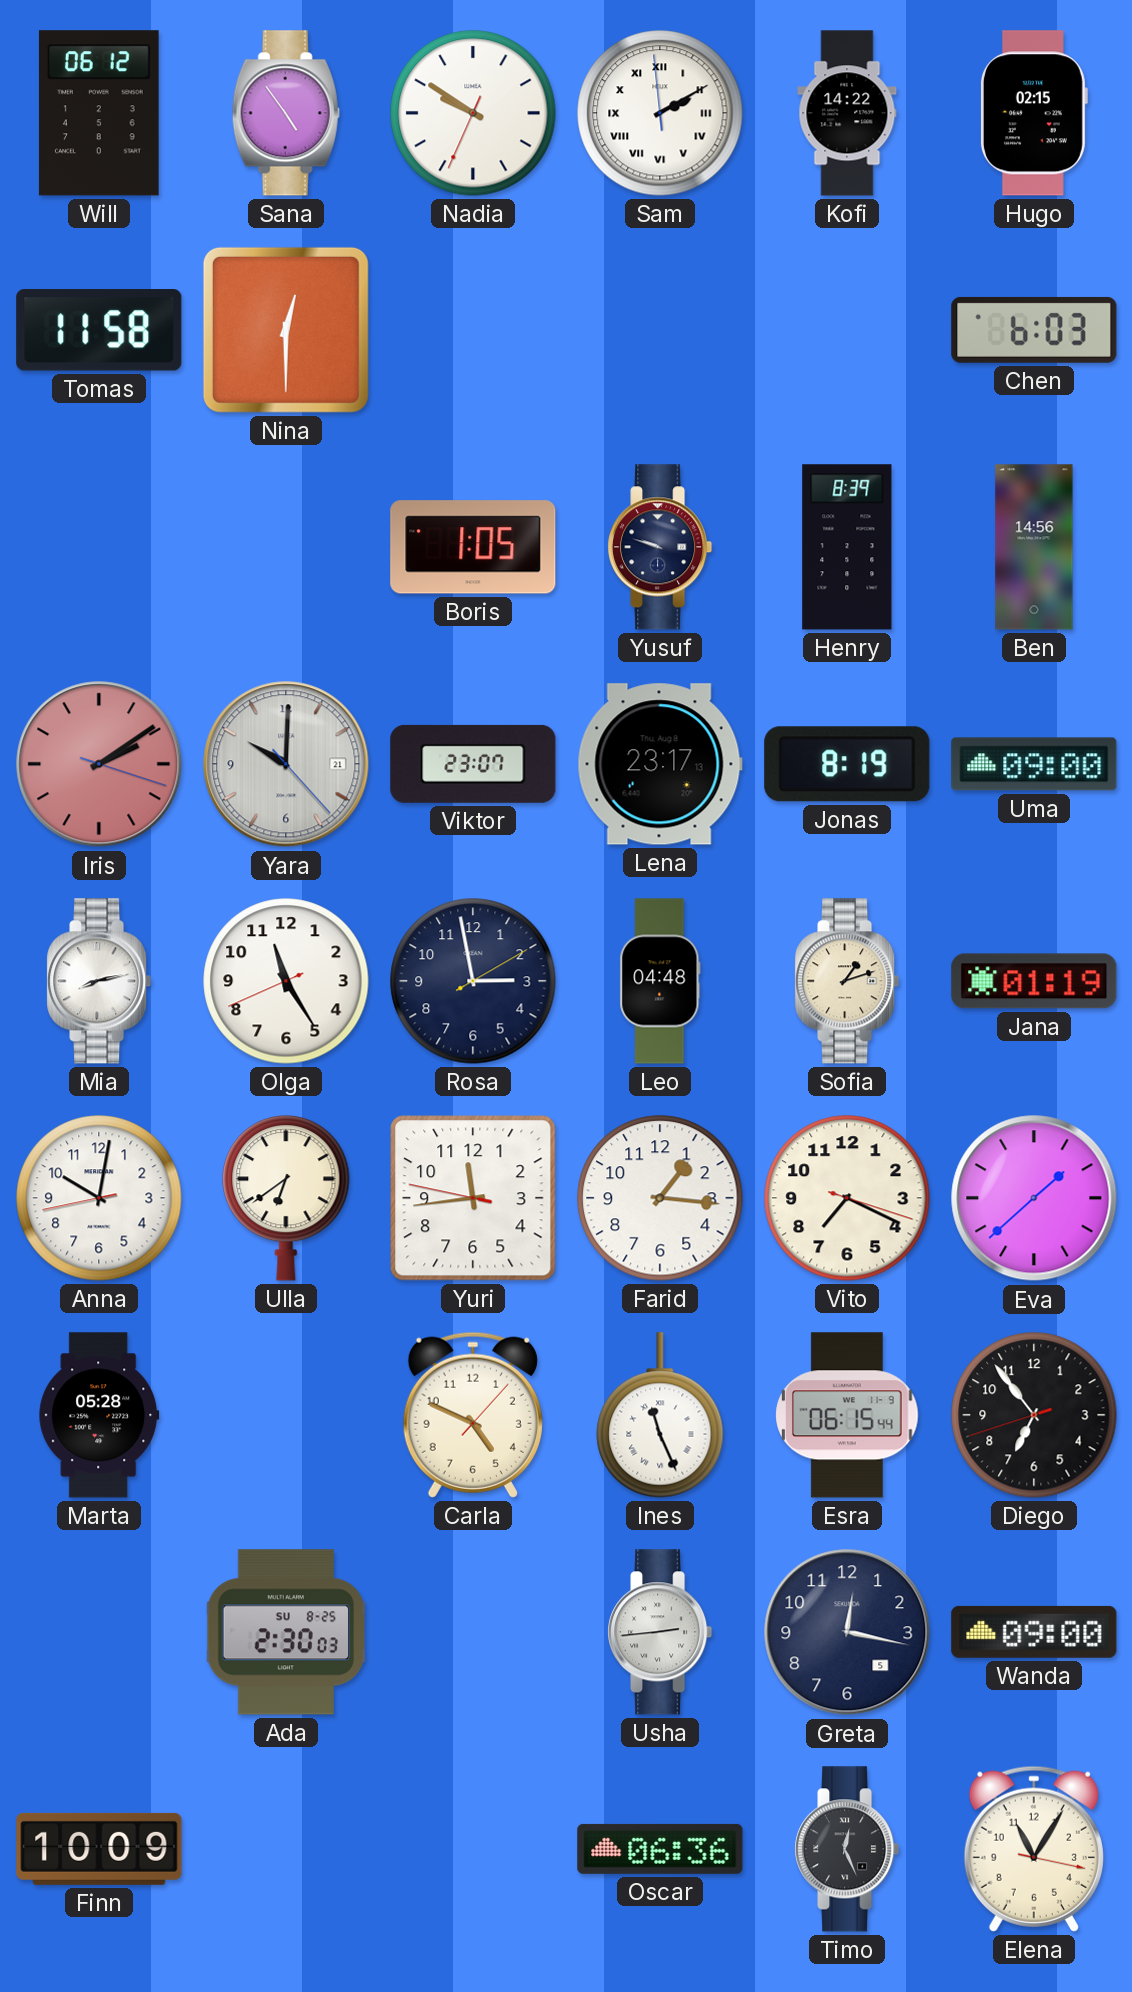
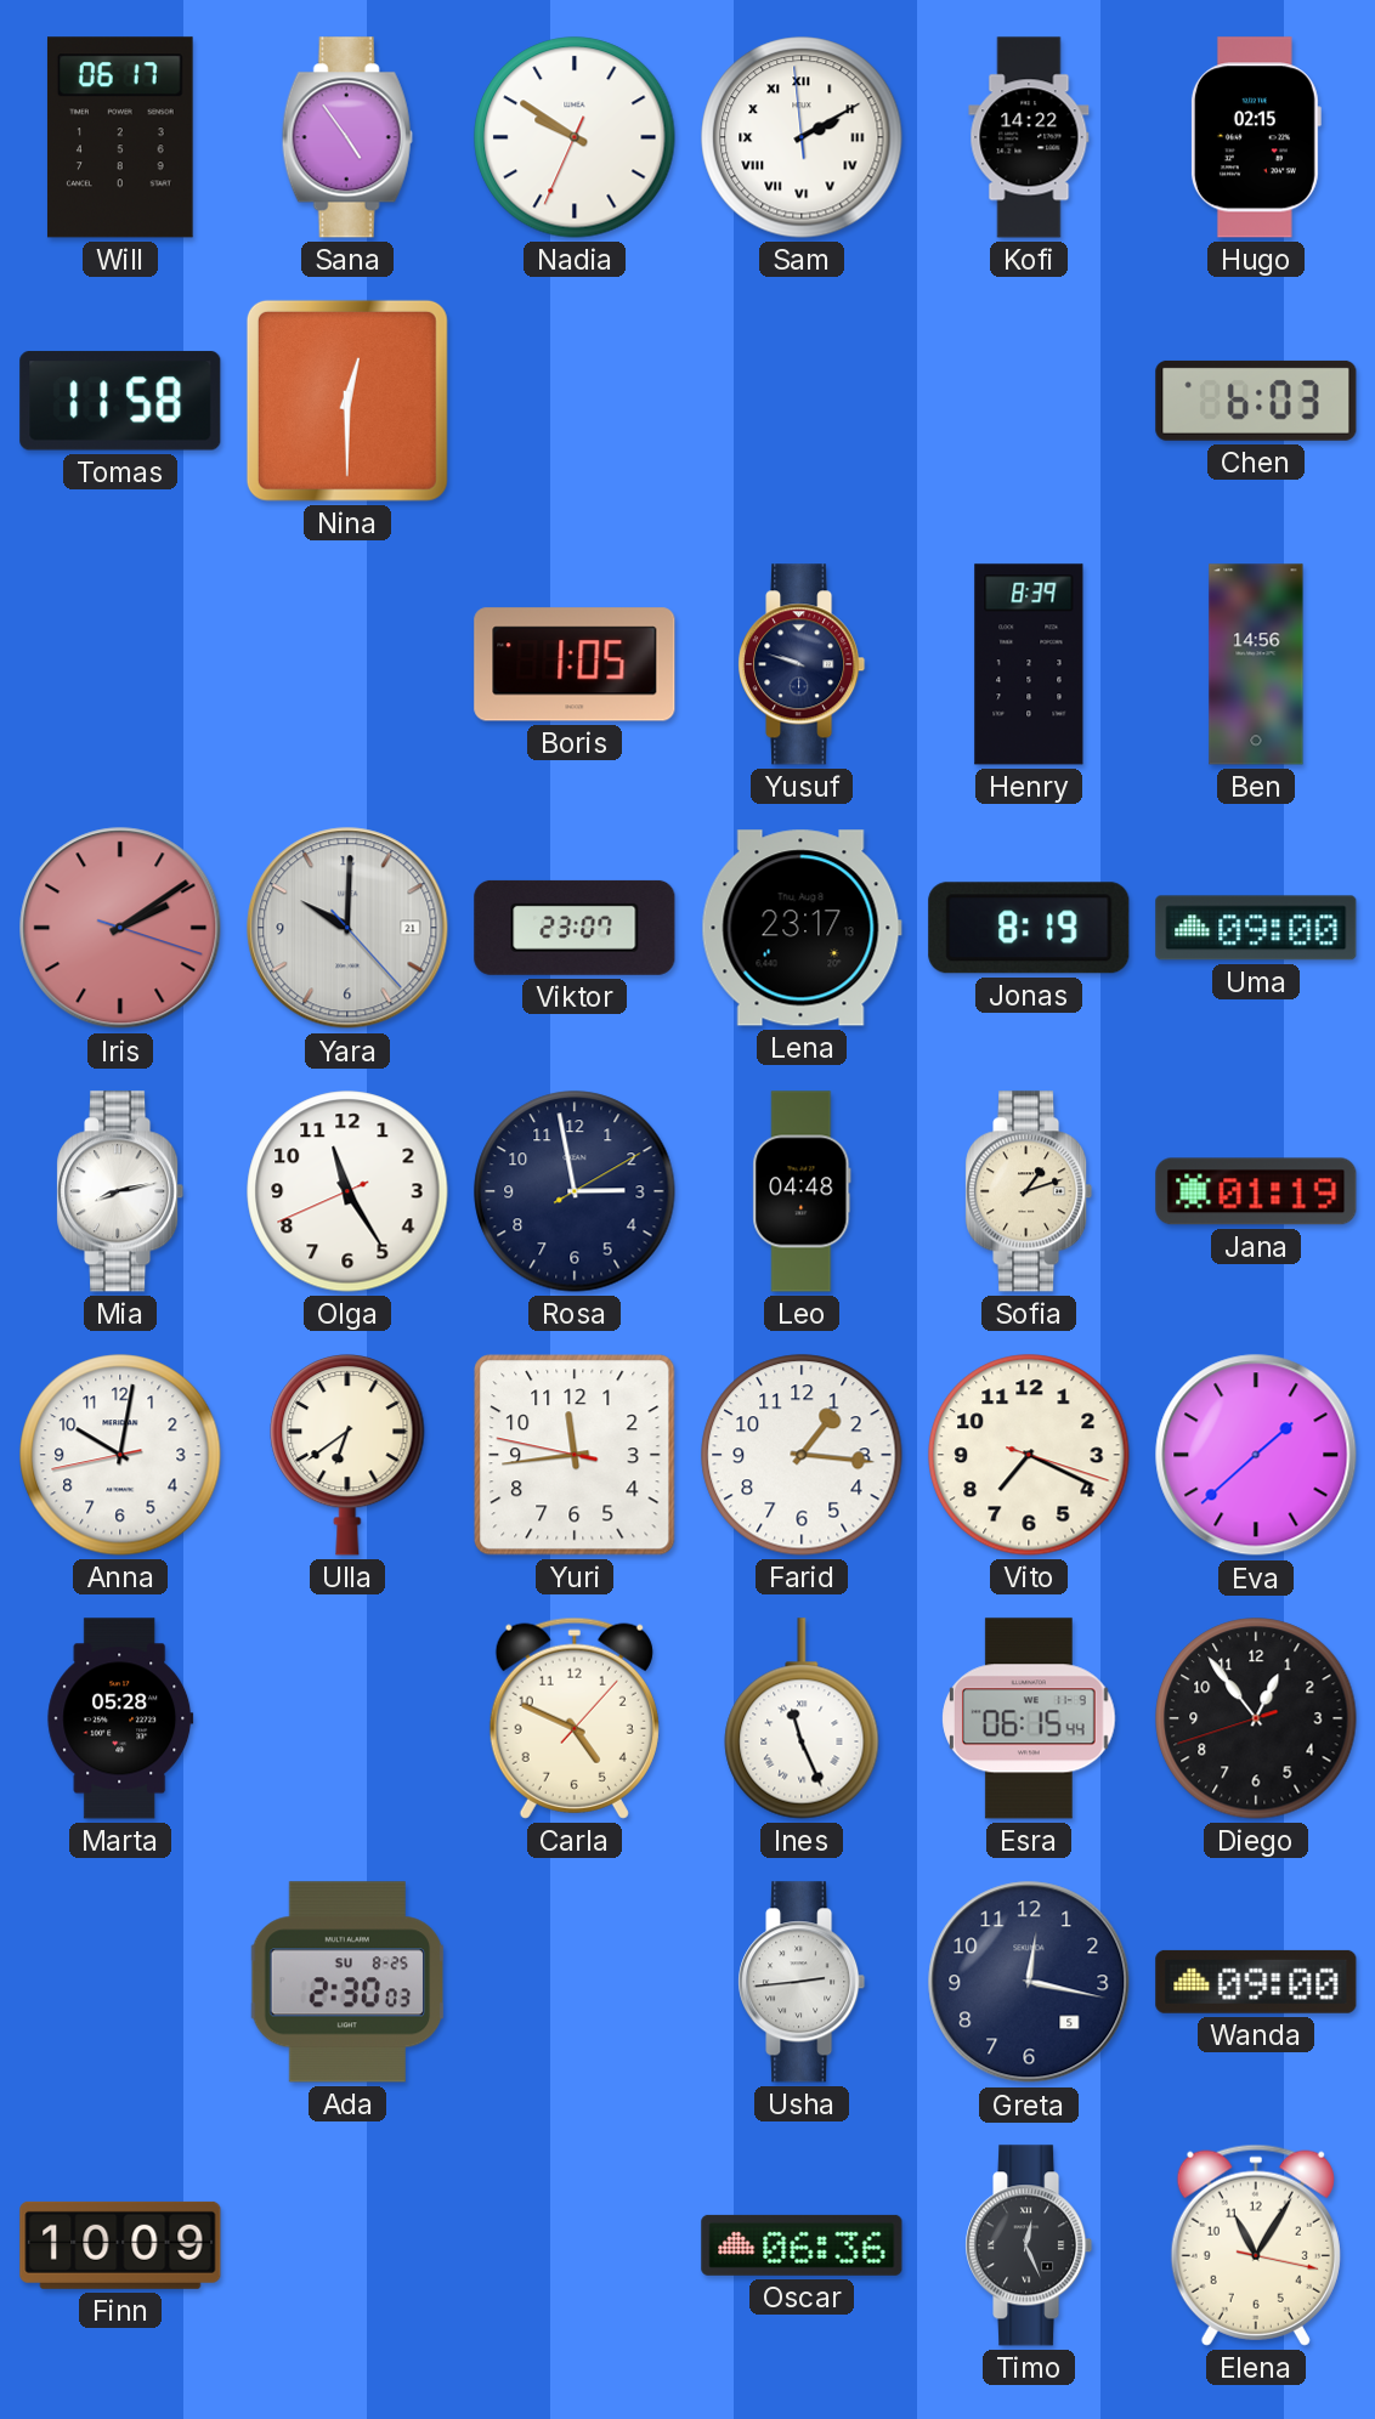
Will: 06:12 -> 06:17
Diego: 6:53 -> 12:53
